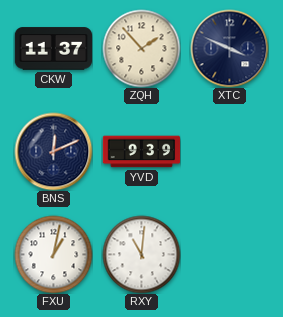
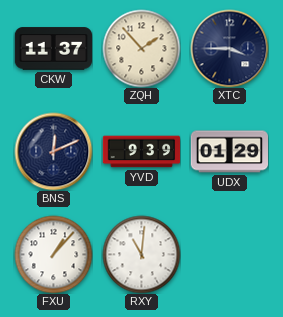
XTC: 3:49 -> 3:45
UDX: none -> 01:29
FXU: 1:02 -> 1:07
